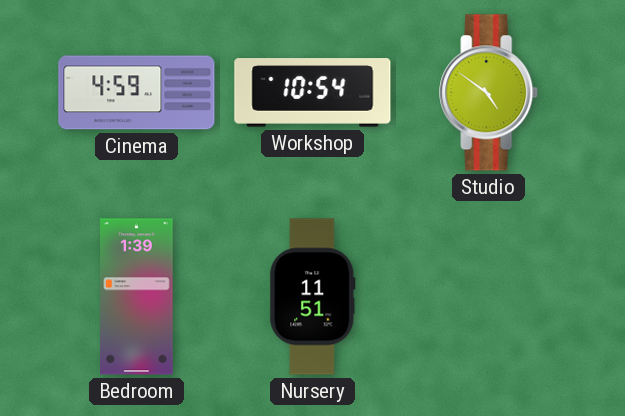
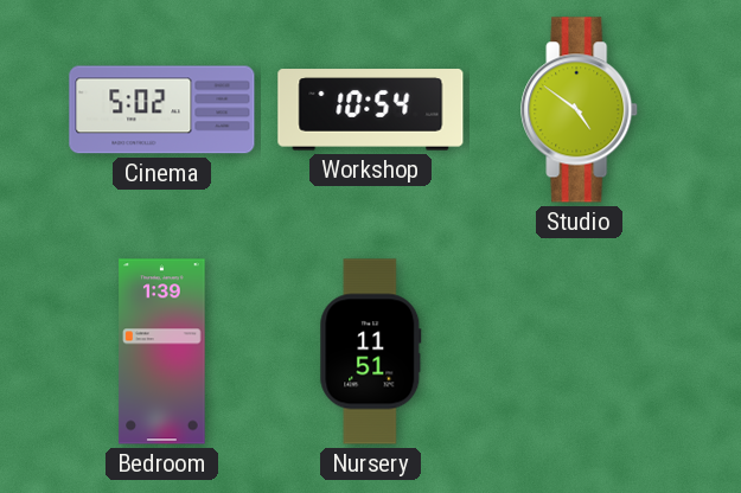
Cinema: 4:59 -> 5:02
